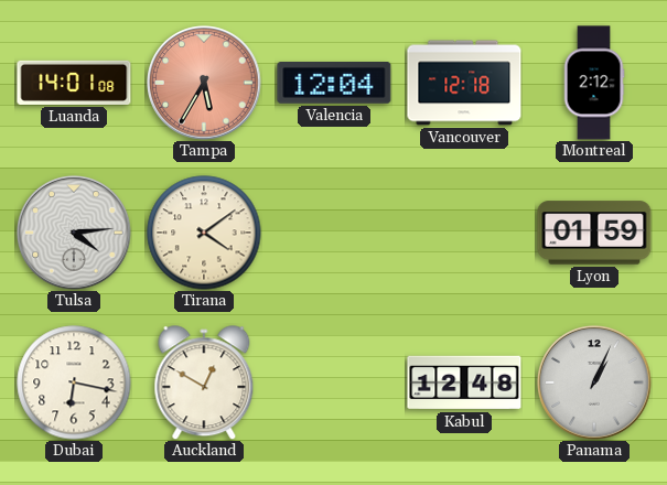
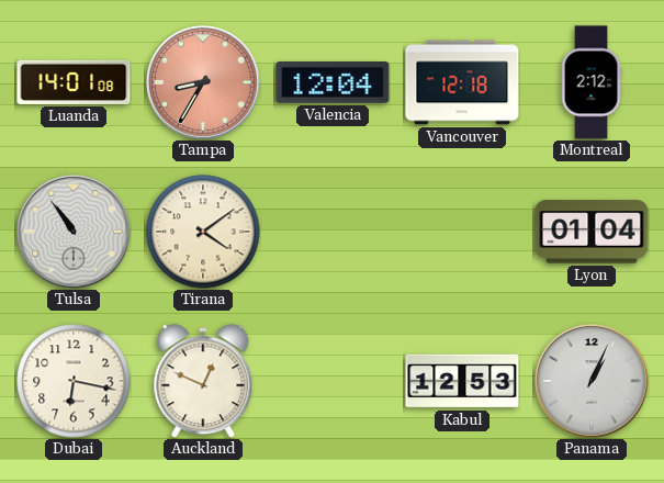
Tampa: 5:35 -> 8:35
Tulsa: 4:14 -> 10:54
Lyon: 01:59 -> 01:04
Auckland: 12:50 -> 12:49
Kabul: 12:48 -> 12:53
